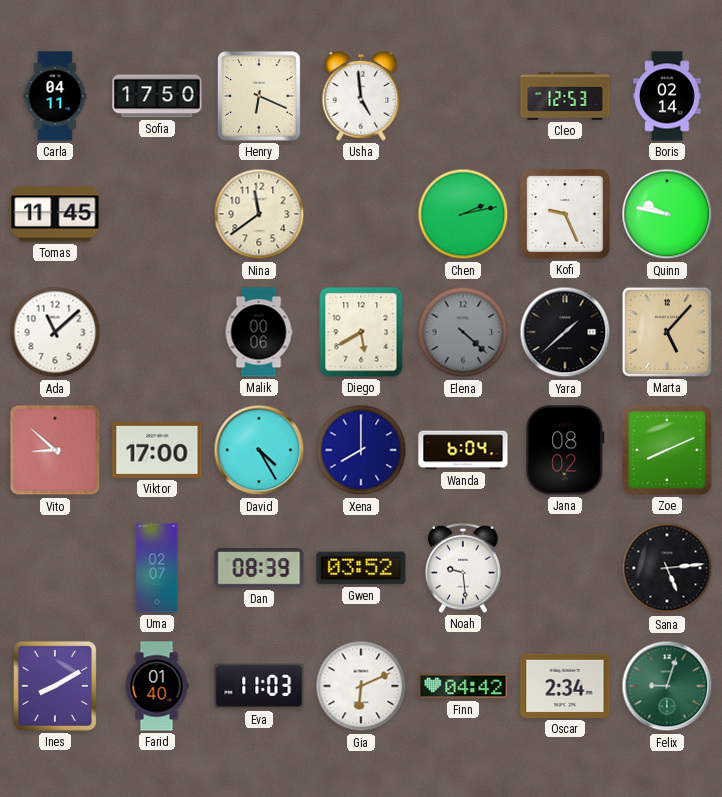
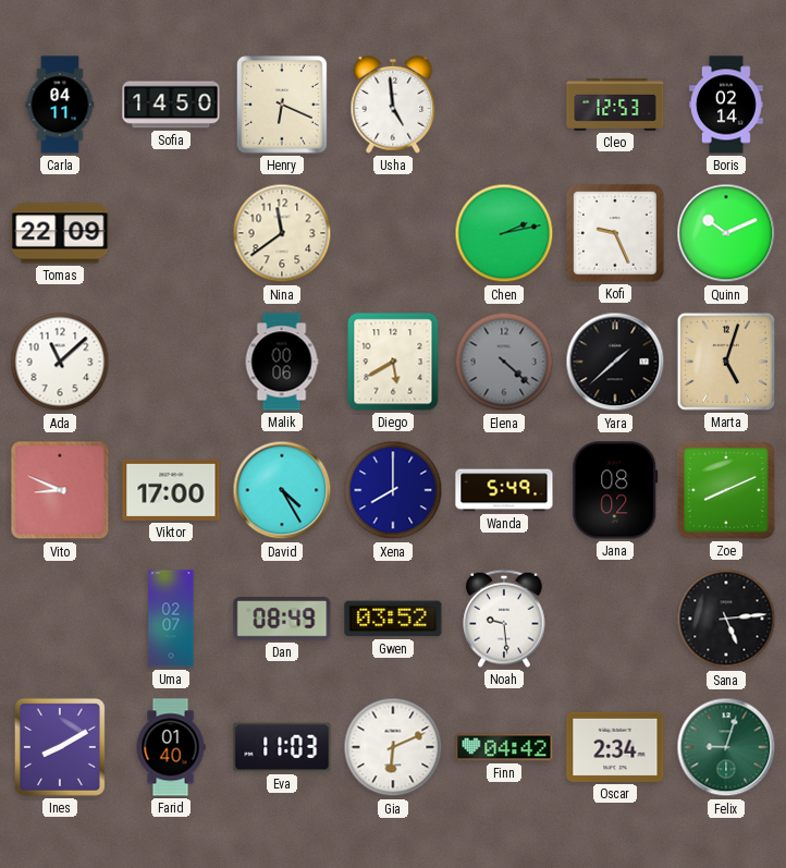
Sofia: 17:50 -> 14:50
Tomas: 11:45 -> 22:09
Quinn: 9:47 -> 10:11
Marta: 5:07 -> 5:03
Vito: 8:52 -> 8:49
Wanda: 6:04 -> 5:49
Dan: 08:39 -> 08:49
